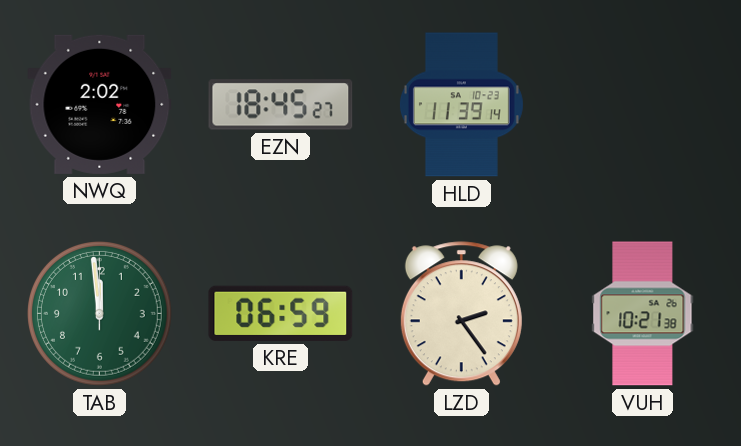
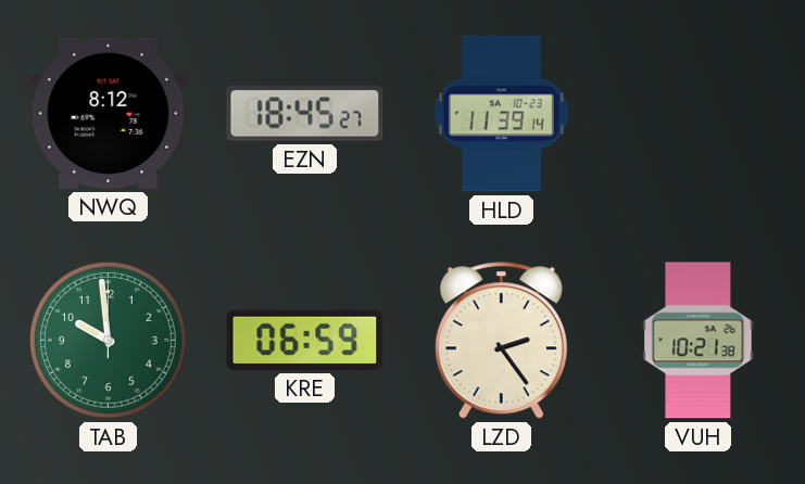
NWQ: 2:02 -> 8:12
TAB: 11:59 -> 9:59
